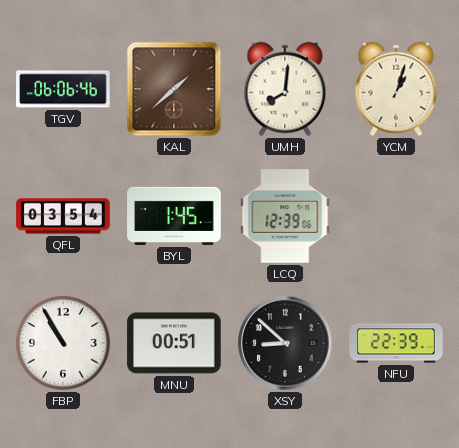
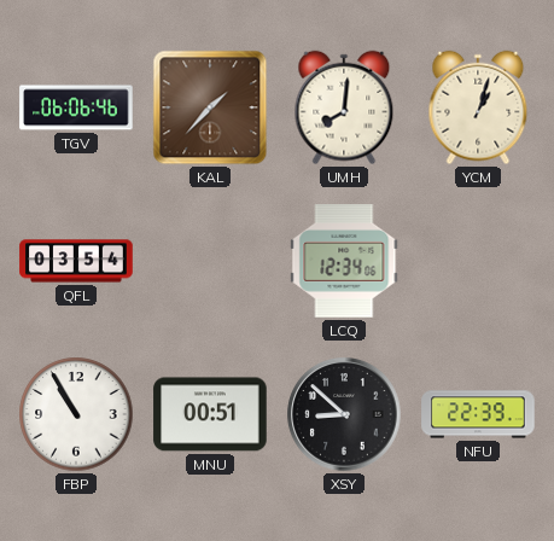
KAL: 1:38 -> 1:37
BYL: 1:45 -> none
LCQ: 12:39 -> 12:34
